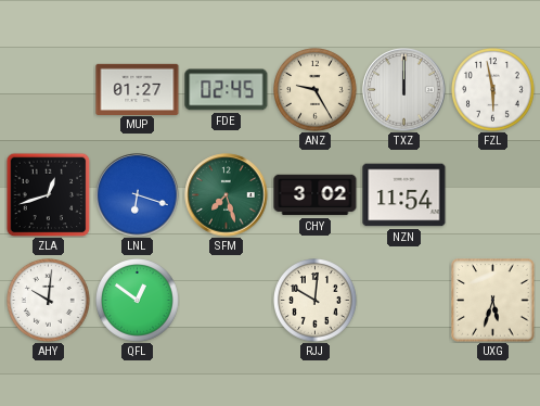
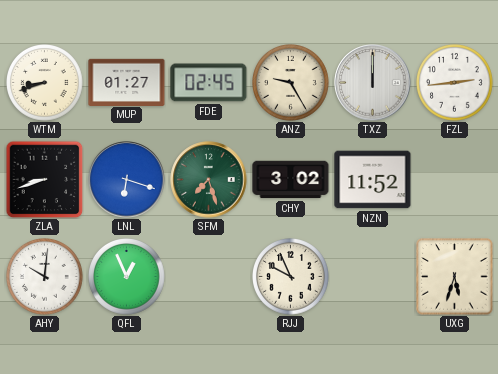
WTM: none -> 8:42
FZL: 5:58 -> 2:44
ZLA: 12:42 -> 8:42
NZN: 11:54 -> 11:52
QFL: 12:51 -> 12:56
RJJ: 10:01 -> 9:56
